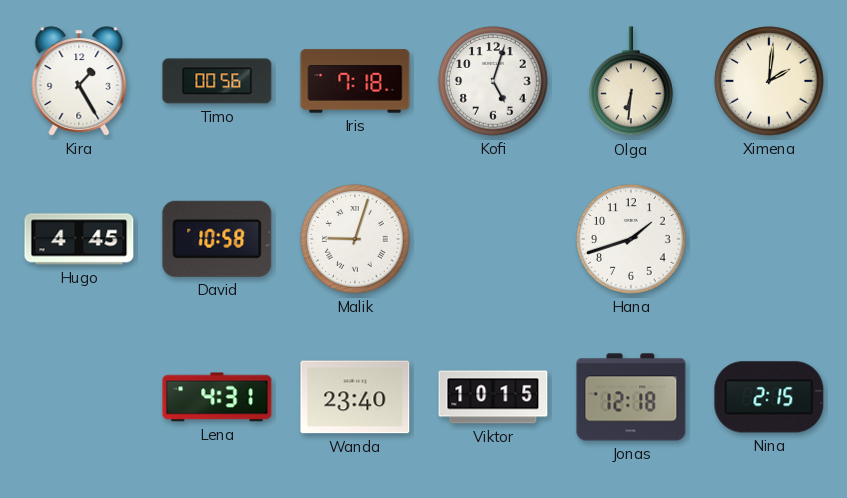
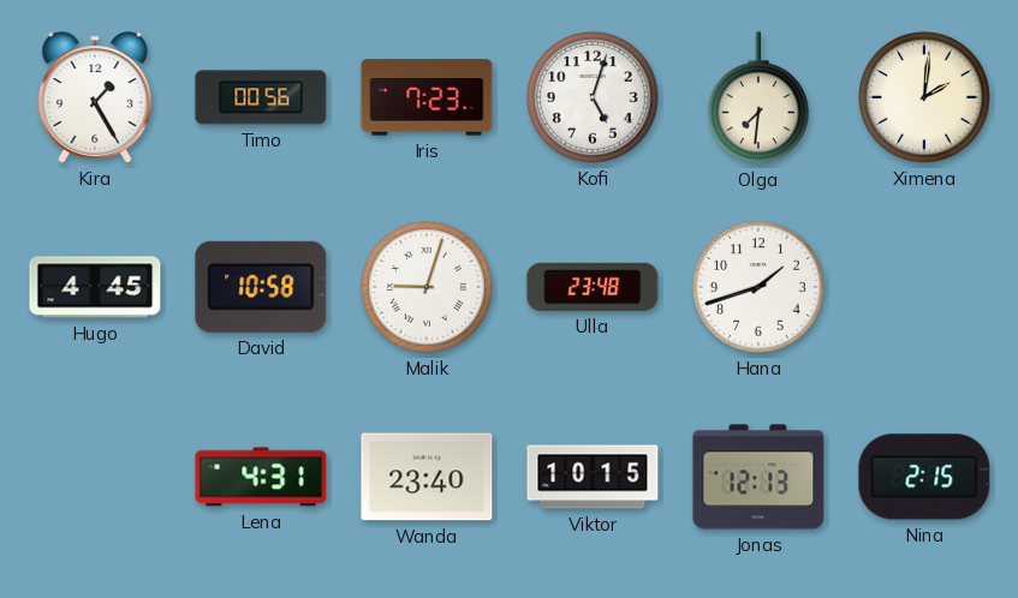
Iris: 7:18 -> 7:23
Olga: 6:31 -> 7:31
Ulla: none -> 23:48
Jonas: 12:18 -> 12:13
